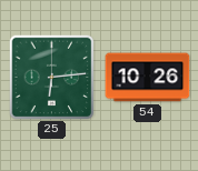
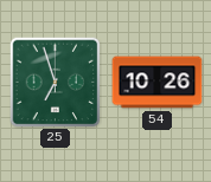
25: 6:14 -> 6:57
